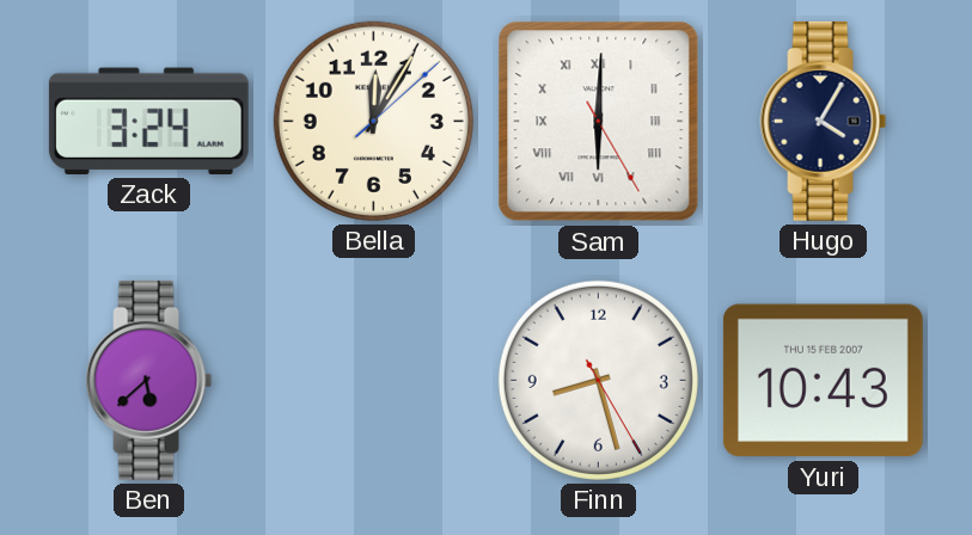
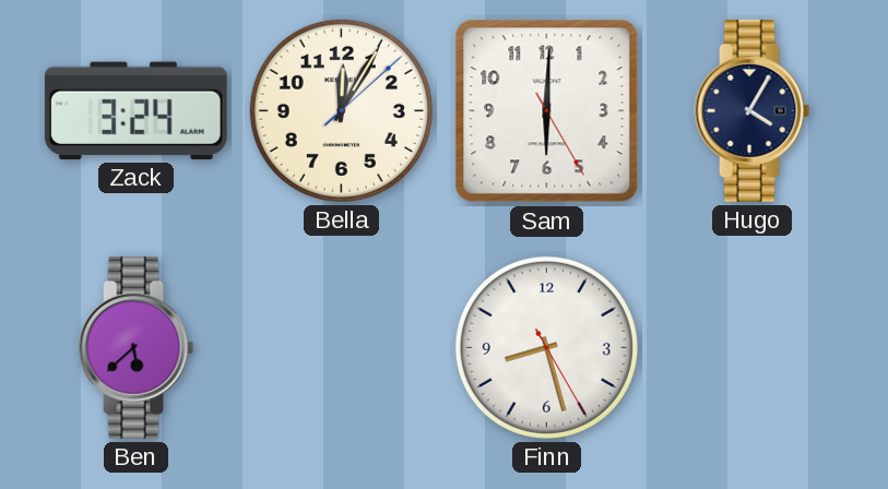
Sam numerals: Roman -> Arabic
Yuri: 10:43 -> none
